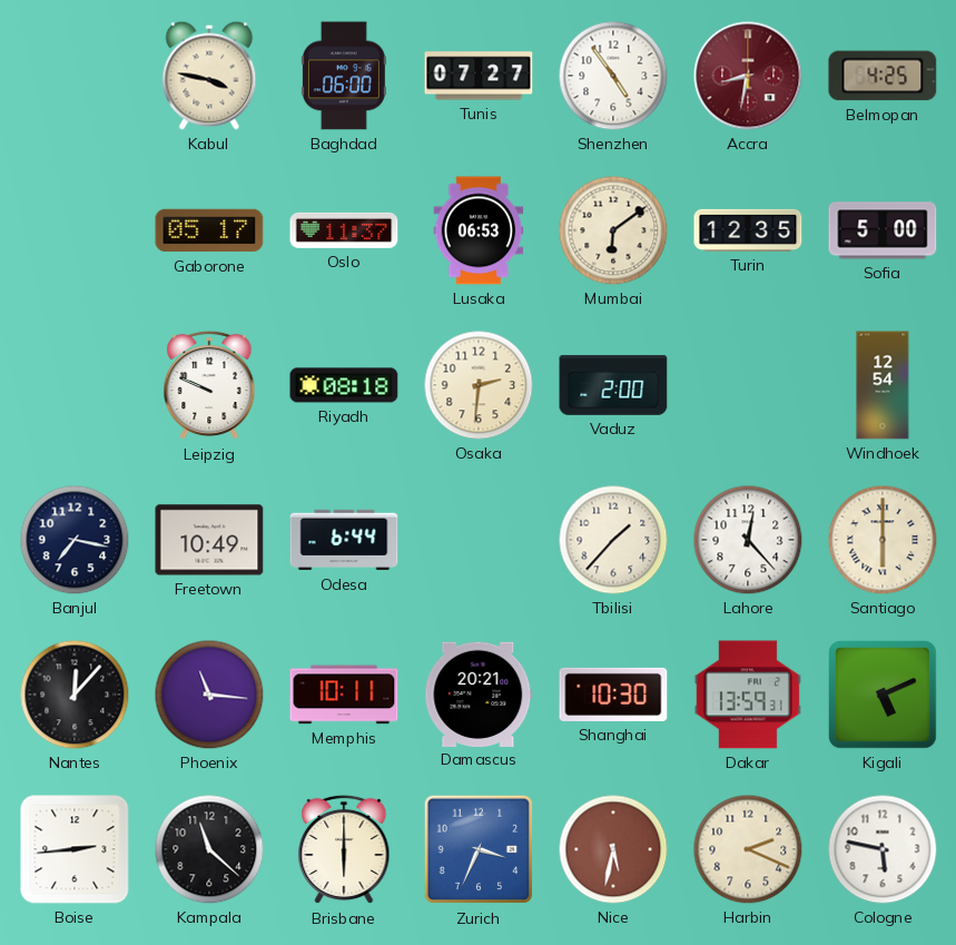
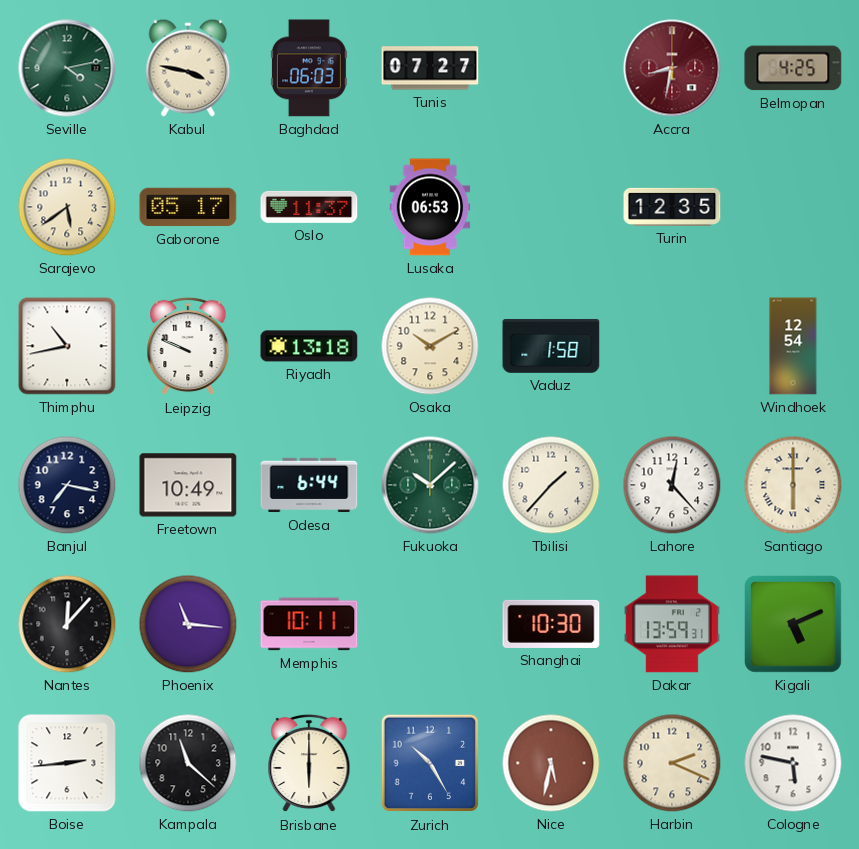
Seville: none -> 4:13
Baghdad: 06:00 -> 06:03
Shenzhen: 4:54 -> none
Sarajevo: none -> 5:39
Mumbai: 6:09 -> none
Sofia: 5:00 -> none
Thimphu: none -> 10:43
Riyadh: 08:18 -> 13:18
Osaka: 2:31 -> 10:10
Vaduz: 2:00 -> 1:58
Fukuoka: none -> 10:08
Damascus: 20:21 -> none
Zurich: 3:34 -> 10:25
